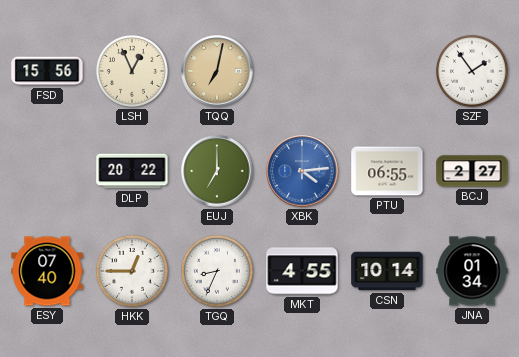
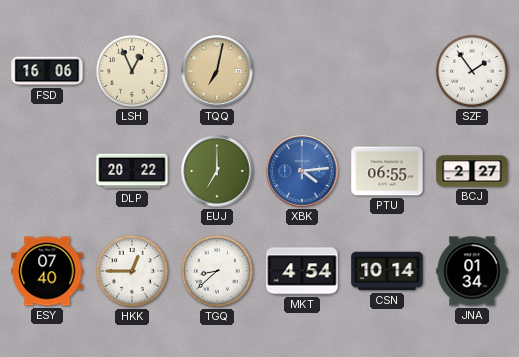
FSD: 15:56 -> 16:06
TGQ: 8:34 -> 8:38
MKT: 4:55 -> 4:54
